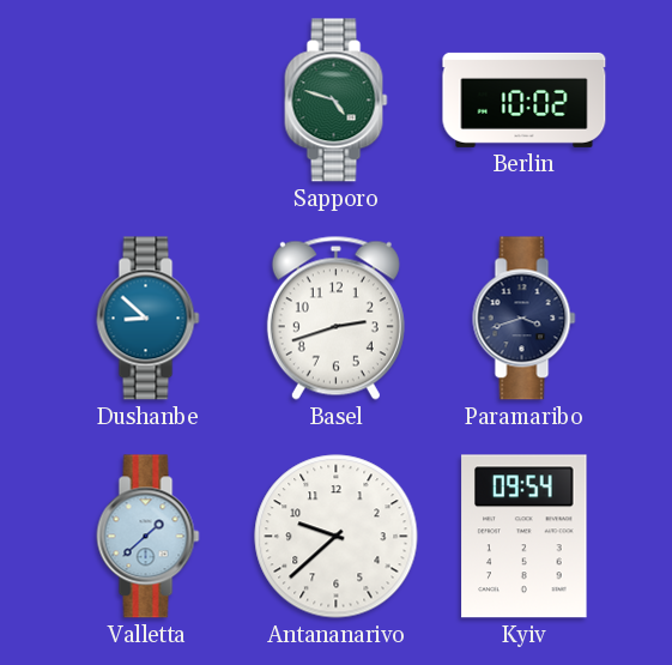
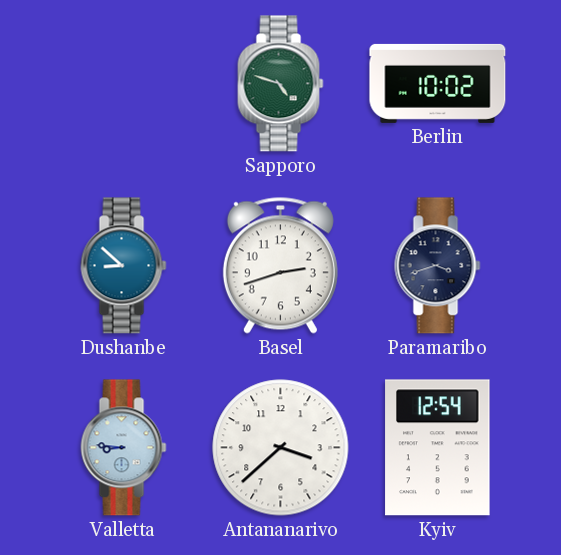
Valletta: 1:38 -> 8:46
Antananarivo: 9:38 -> 3:38
Kyiv: 09:54 -> 12:54
